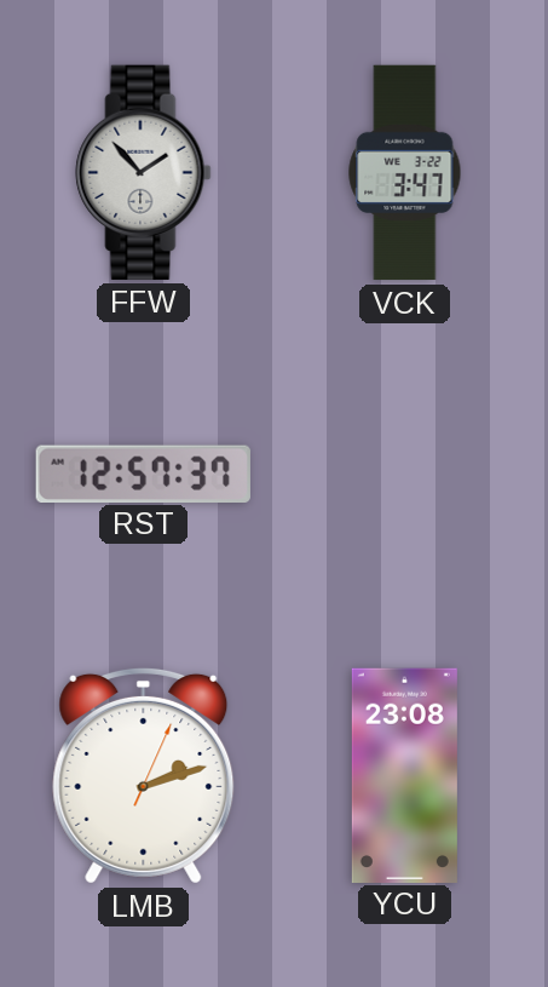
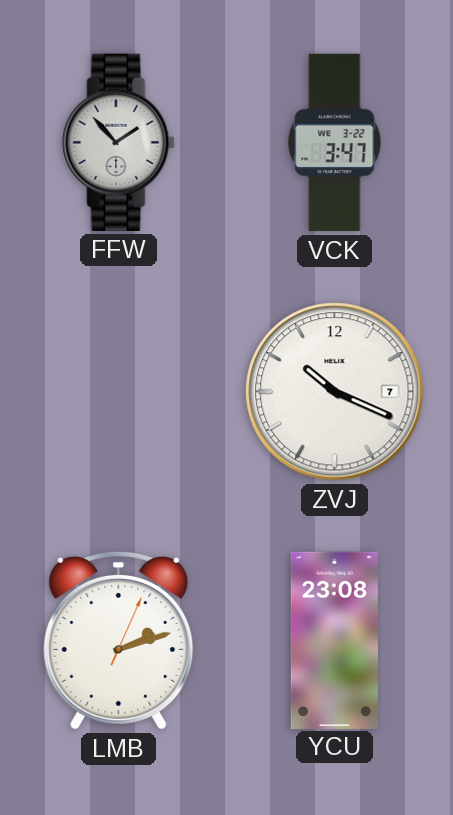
RST: 12:57 -> none
ZVJ: none -> 10:19
